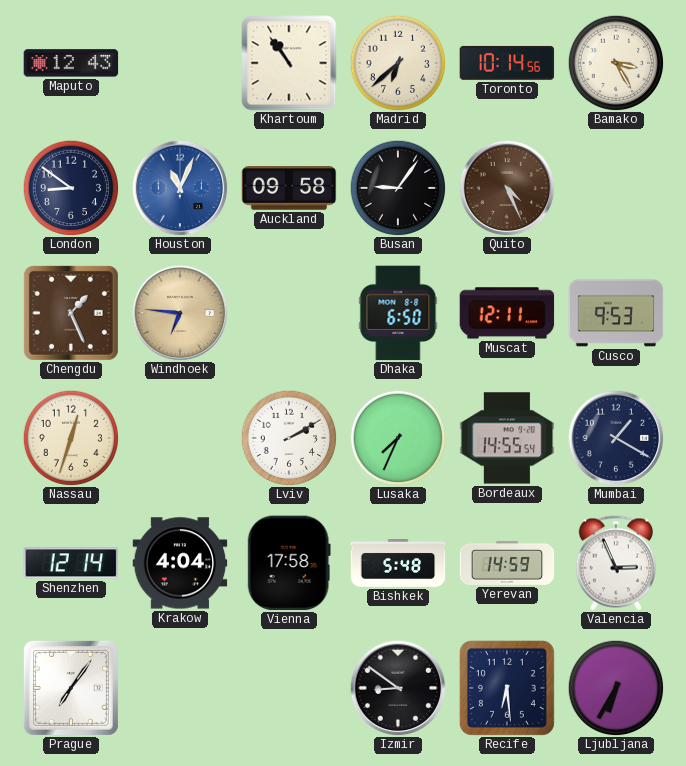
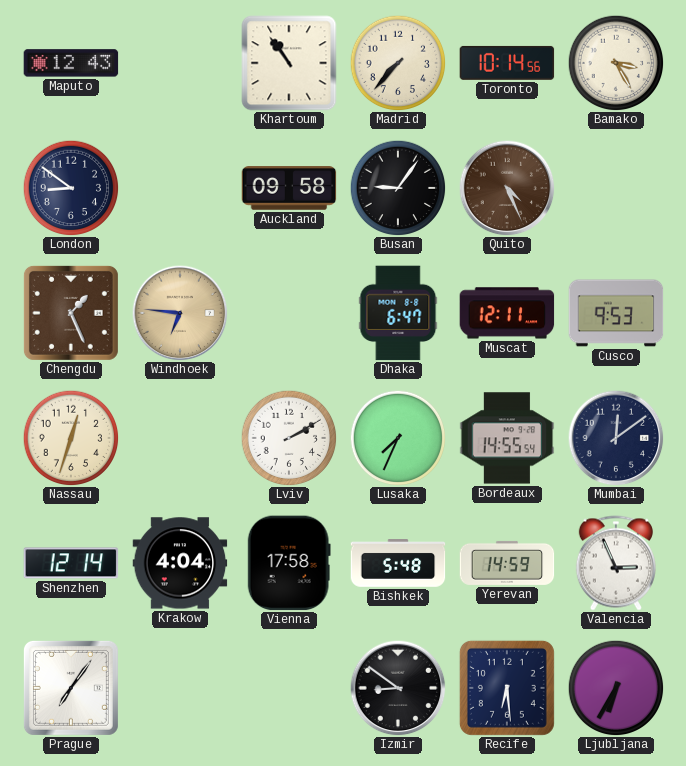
Madrid: 6:38 -> 7:37
Houston: 11:04 -> none
Dhaka: 6:50 -> 6:47
Mumbai: 1:20 -> 12:09
